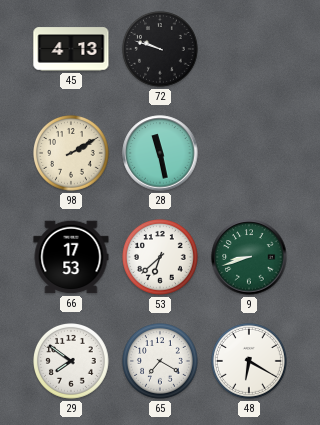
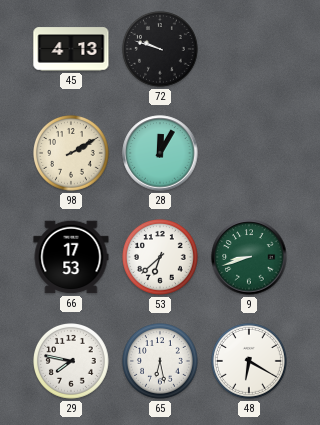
28: 11:28 -> 12:05
29: 7:51 -> 7:47
65: 7:20 -> 6:28
